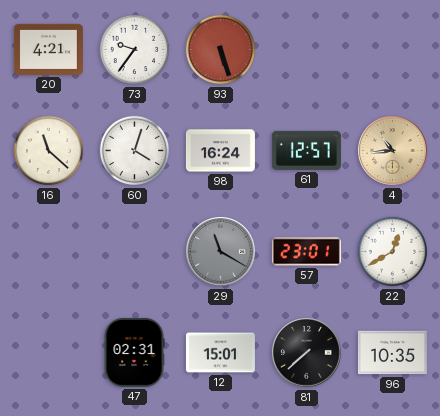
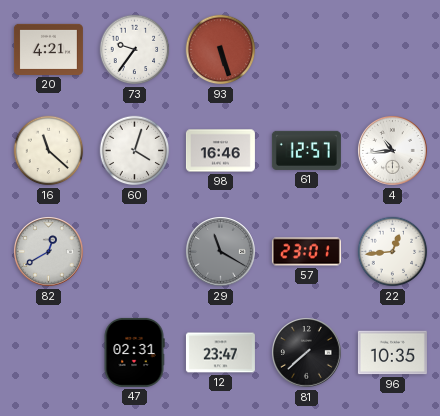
98: 16:24 -> 16:46
4 dial: champagne -> white
82: none -> 12:40
22: 12:40 -> 12:44
12: 15:01 -> 23:47
